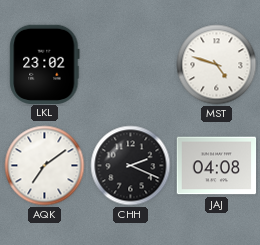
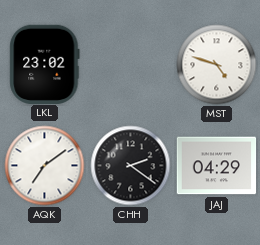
CHH: 2:19 -> 2:21
JAJ: 04:08 -> 04:29
